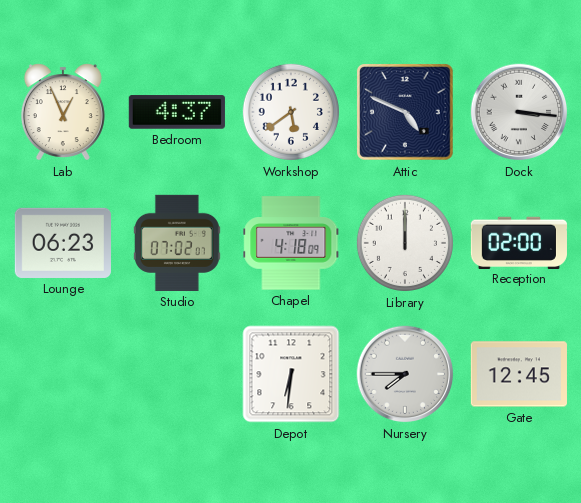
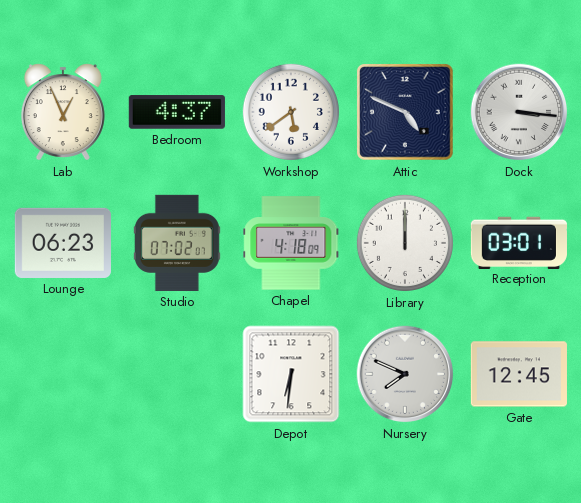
Reception: 02:00 -> 03:01
Nursery: 7:45 -> 7:49
